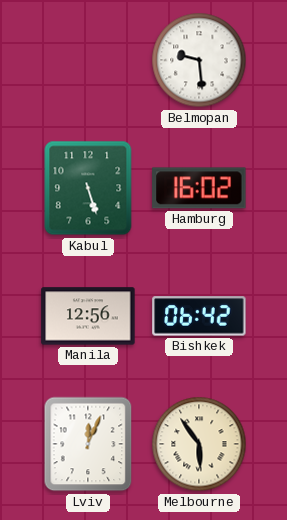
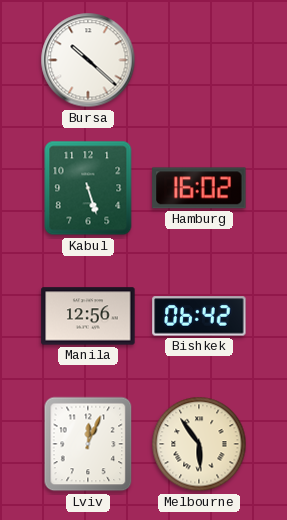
Bursa: none -> 10:22
Belmopan: 9:29 -> none
